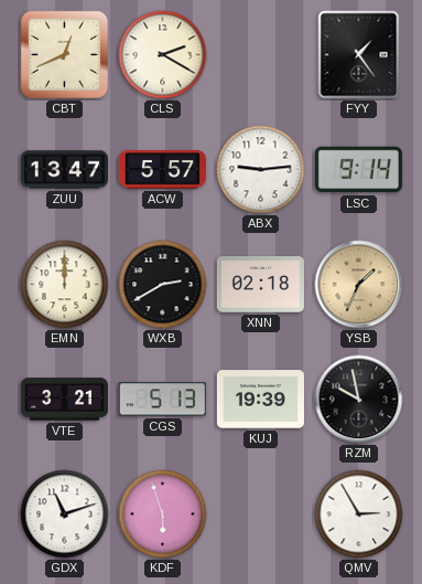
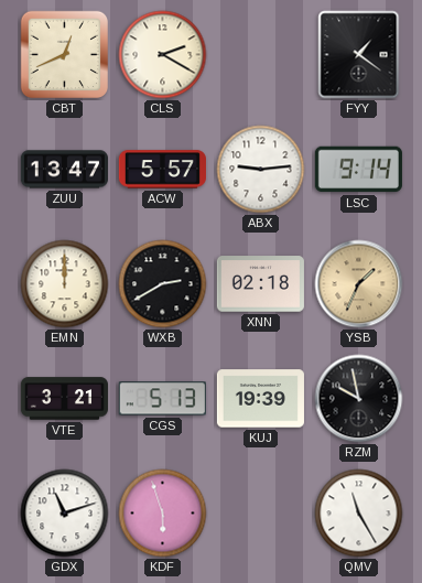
FYY: 1:24 -> 1:21
QMV: 2:55 -> 11:25
